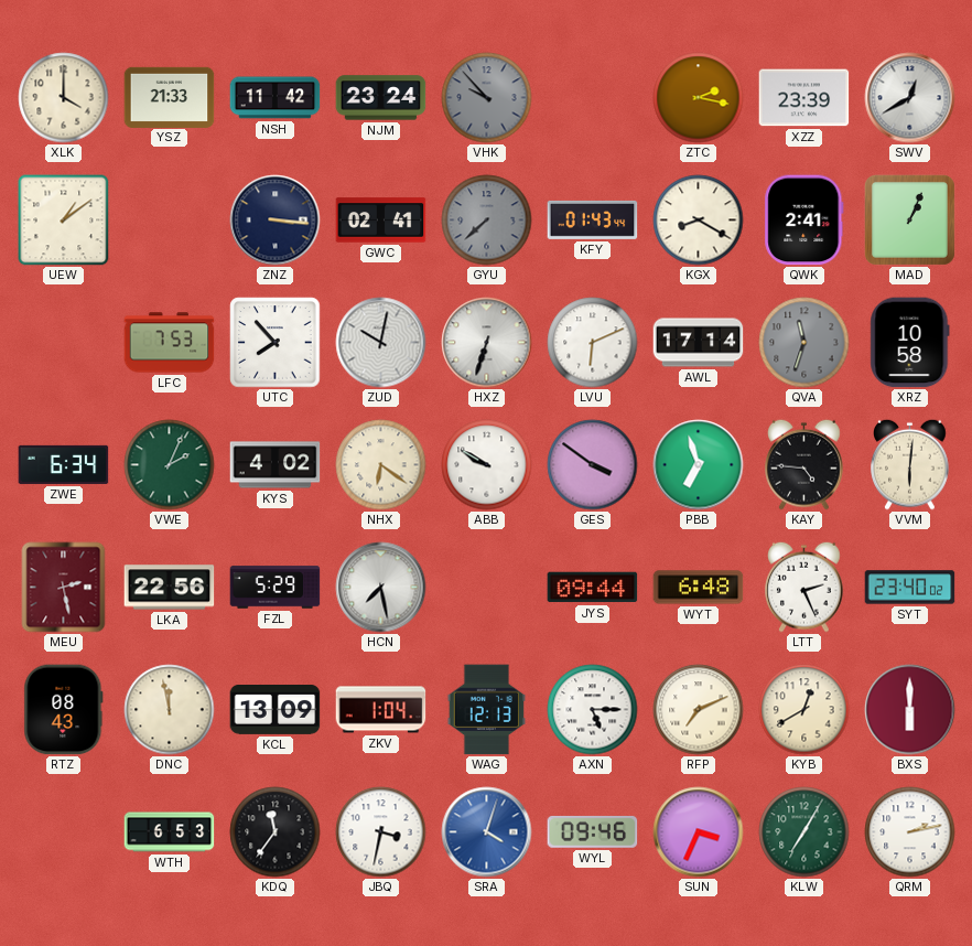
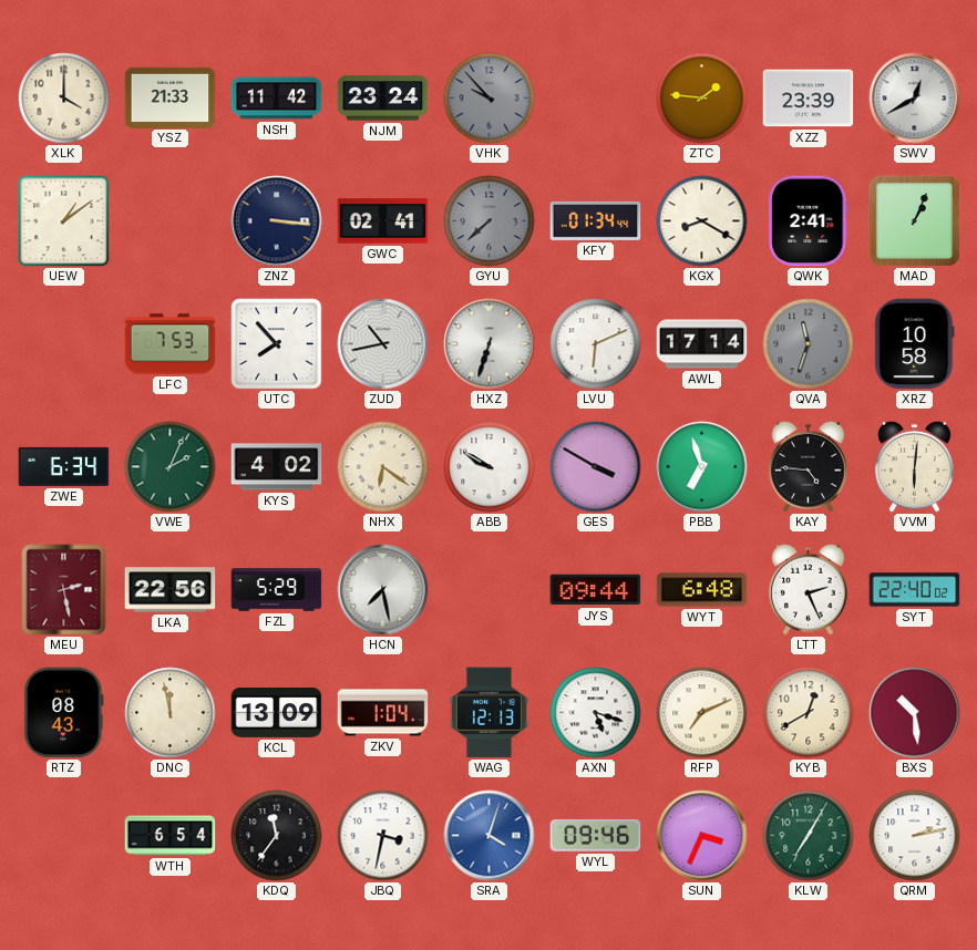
ZTC: 2:17 -> 1:46
KFY: 01:43 -> 01:34
ZUD: 10:02 -> 10:43
GES: 3:51 -> 3:50
SYT: 23:40 -> 22:40
AXN: 5:15 -> 5:18
BXS: 6:00 -> 10:29
WTH: 6:53 -> 6:54
